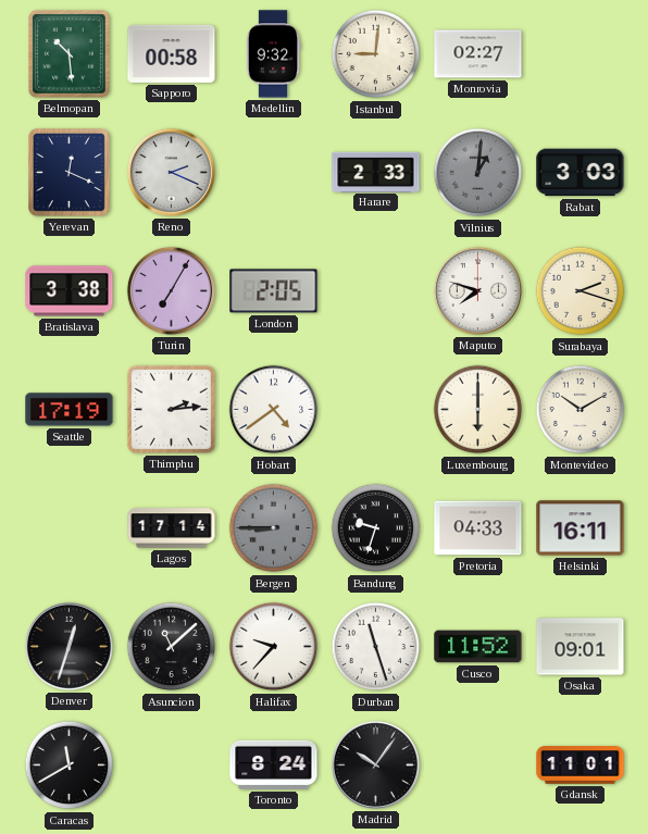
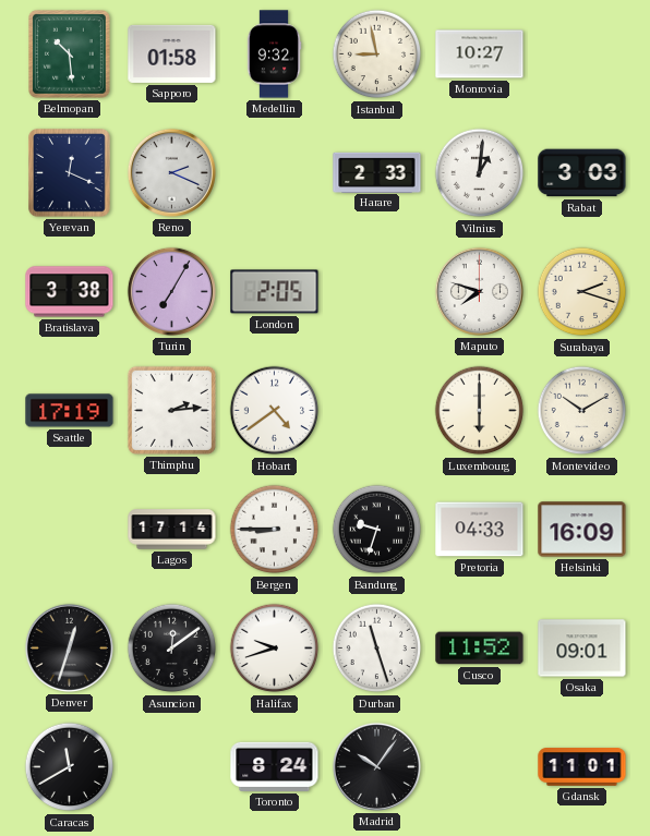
Sapporo: 00:58 -> 01:58
Istanbul: 9:01 -> 8:58
Monrovia: 02:27 -> 10:27
Vilnius dial: grey -> white
Bergen dial: grey -> white
Helsinki: 16:11 -> 16:09
Asuncion: 11:08 -> 12:09
Halifax: 9:37 -> 9:42
